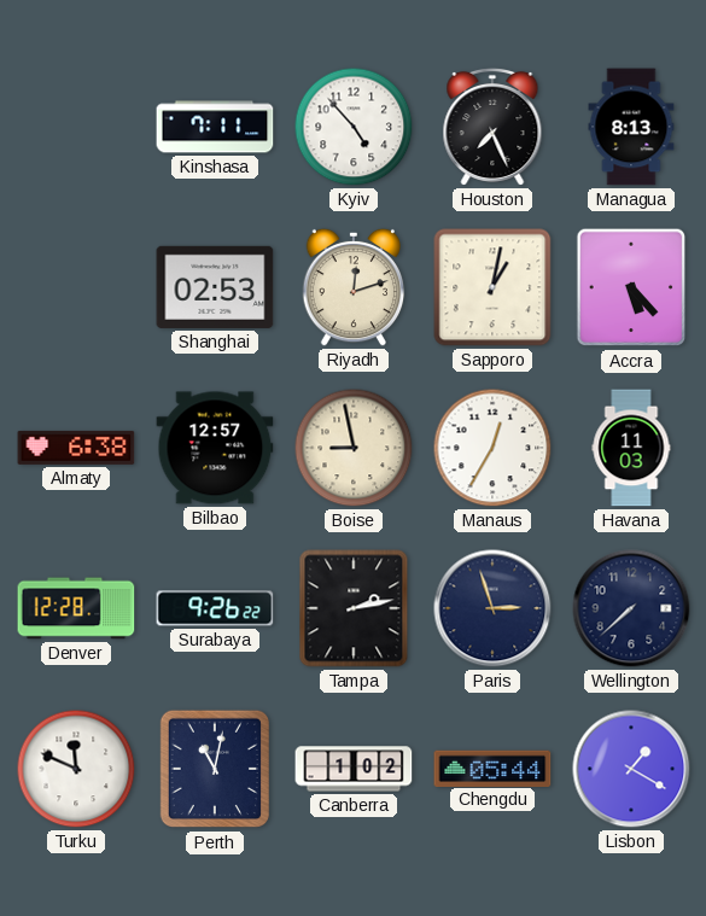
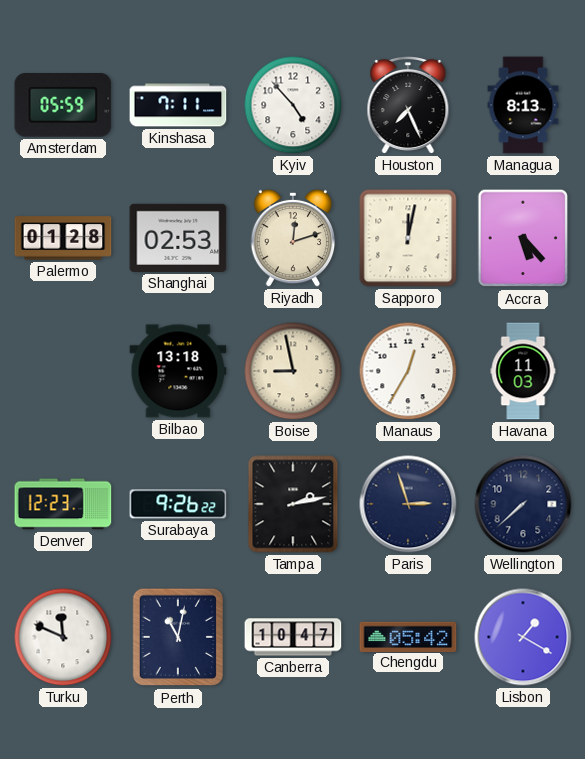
Amsterdam: none -> 05:59
Palermo: none -> 01:28
Sapporo: 1:02 -> 12:02
Almaty: 6:38 -> none
Bilbao: 12:57 -> 13:18
Denver: 12:28 -> 12:23
Canberra: 1:02 -> 10:47
Chengdu: 05:44 -> 05:42
